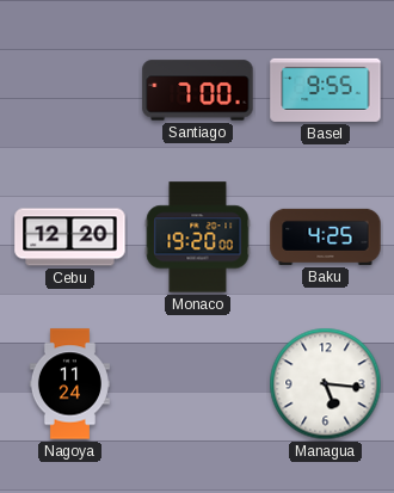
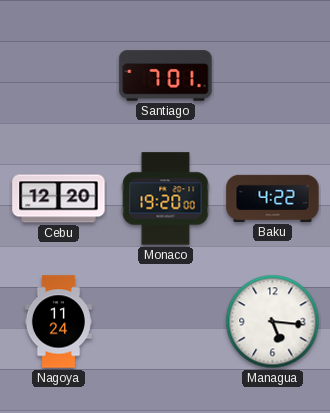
Santiago: 7:00 -> 7:01
Basel: 9:55 -> none
Baku: 4:25 -> 4:22
